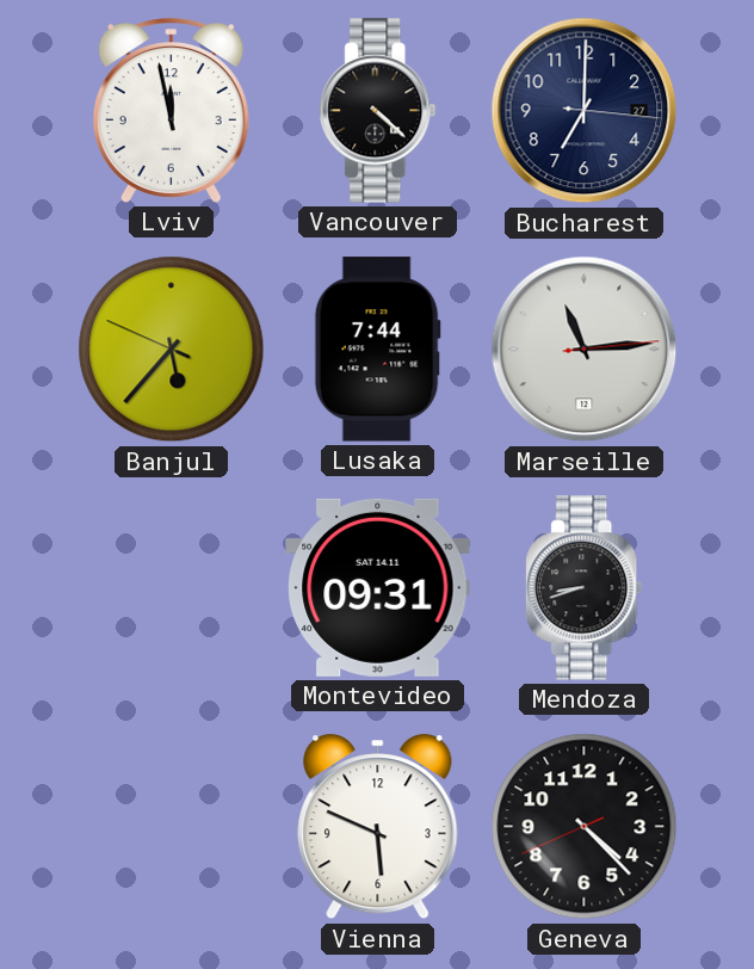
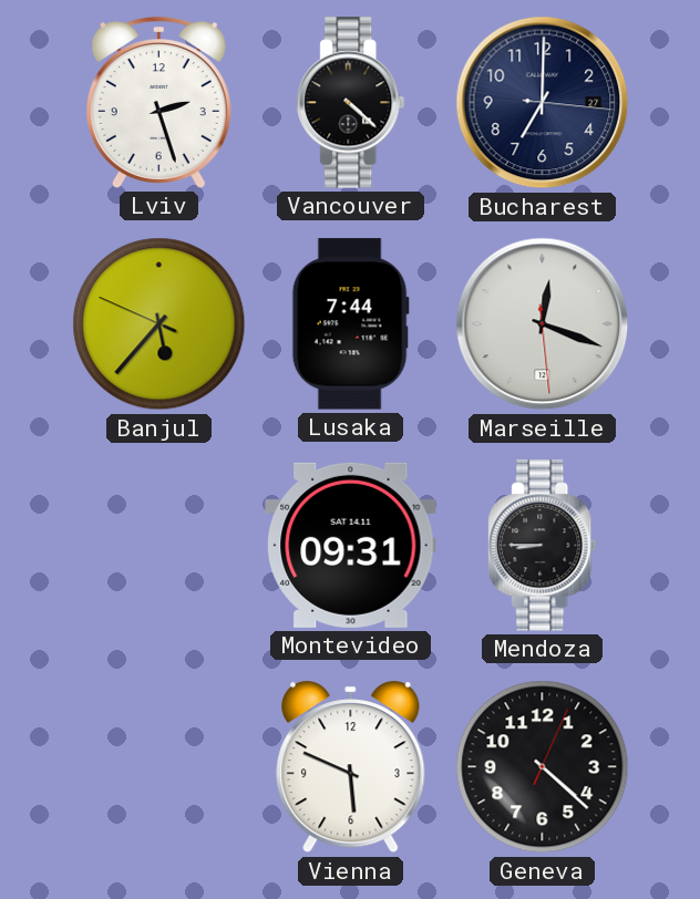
Lviv: 11:58 -> 2:27
Marseille: 11:14 -> 12:18
Mendoza: 8:42 -> 8:45
Geneva: 4:22:41 -> 4:22:04
